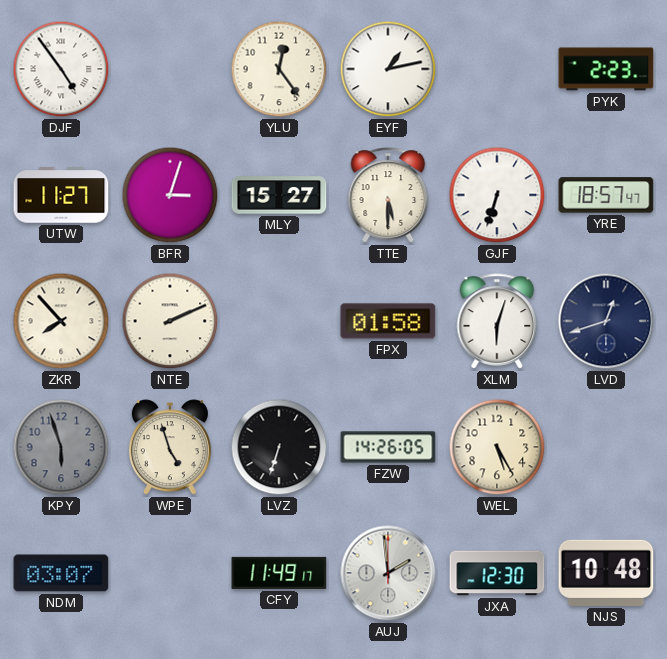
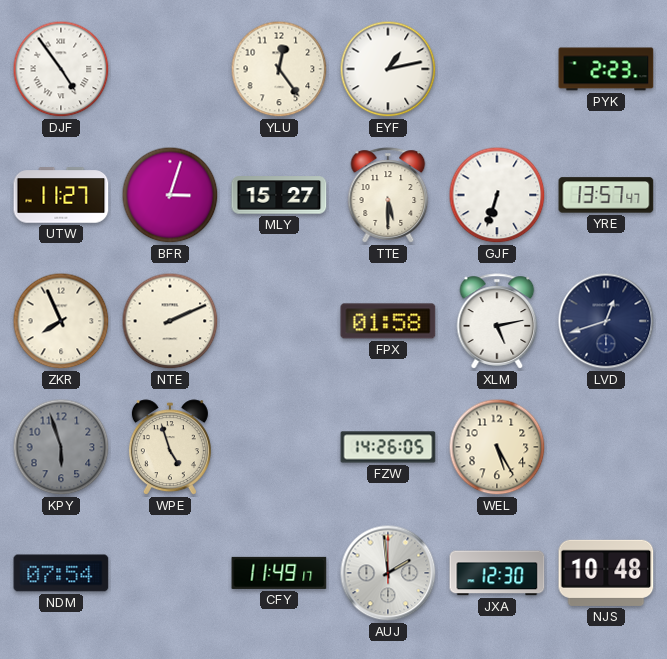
YRE: 18:57 -> 13:57
ZKR: 7:53 -> 7:56
XLM: 6:03 -> 5:13
LVZ: 6:33 -> none
NDM: 03:07 -> 07:54
